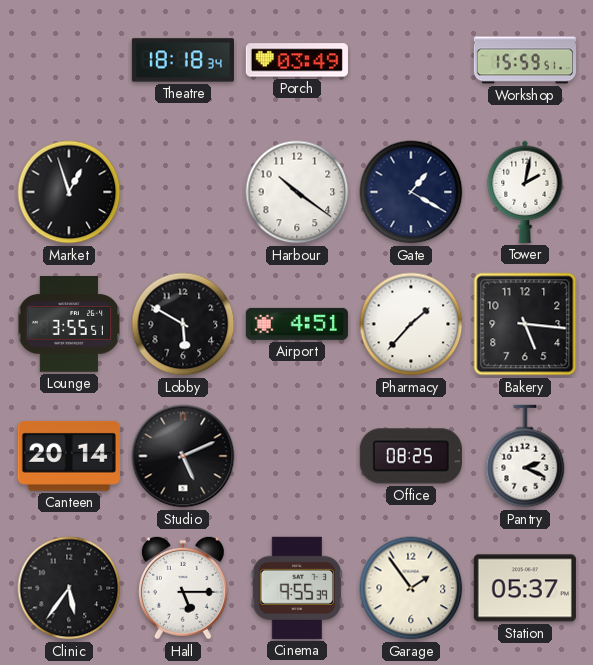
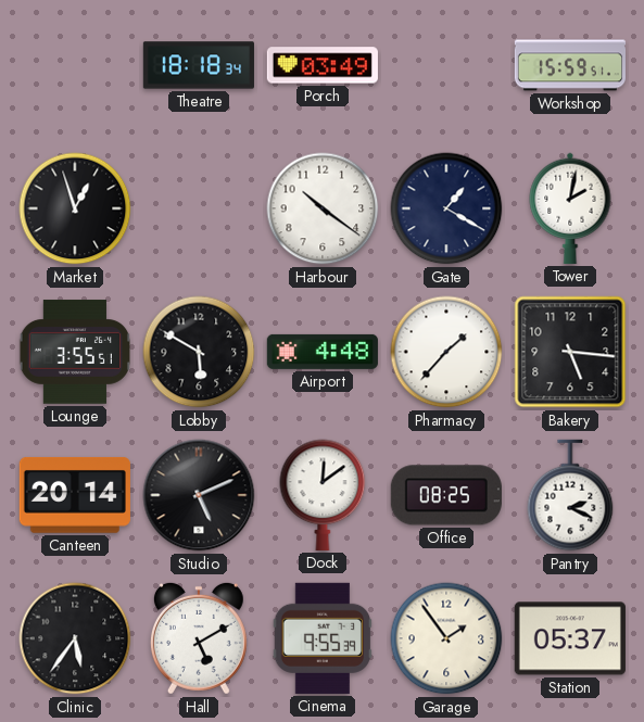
Airport: 4:51 -> 4:48
Dock: none -> 12:09
Hall: 5:15 -> 5:10
